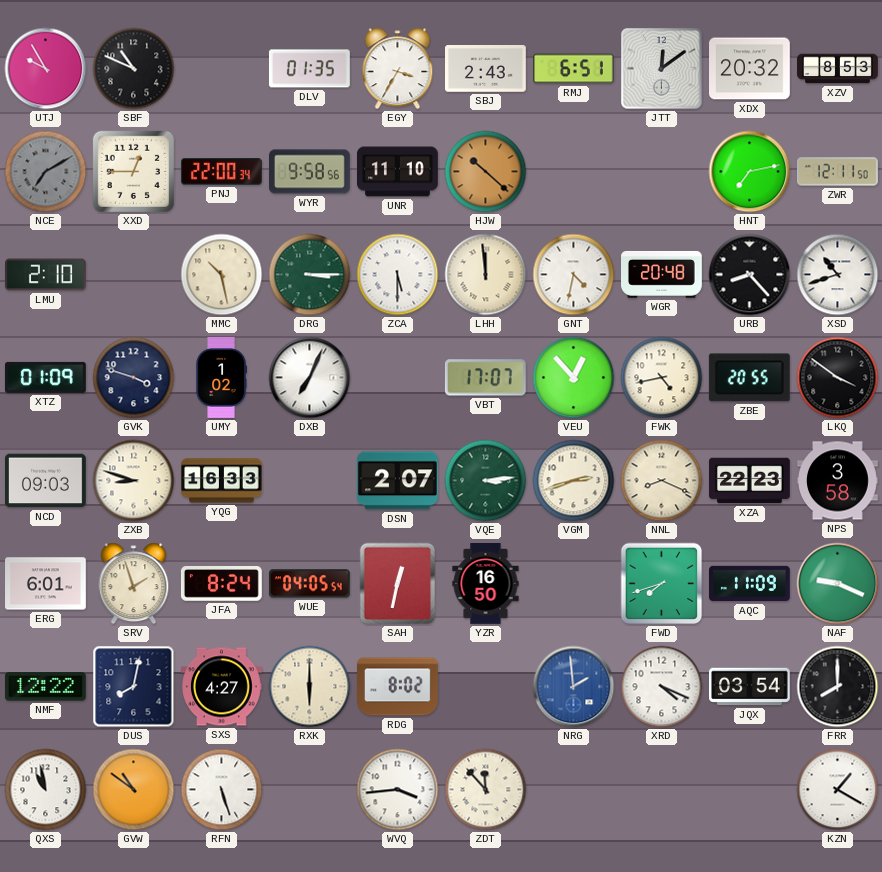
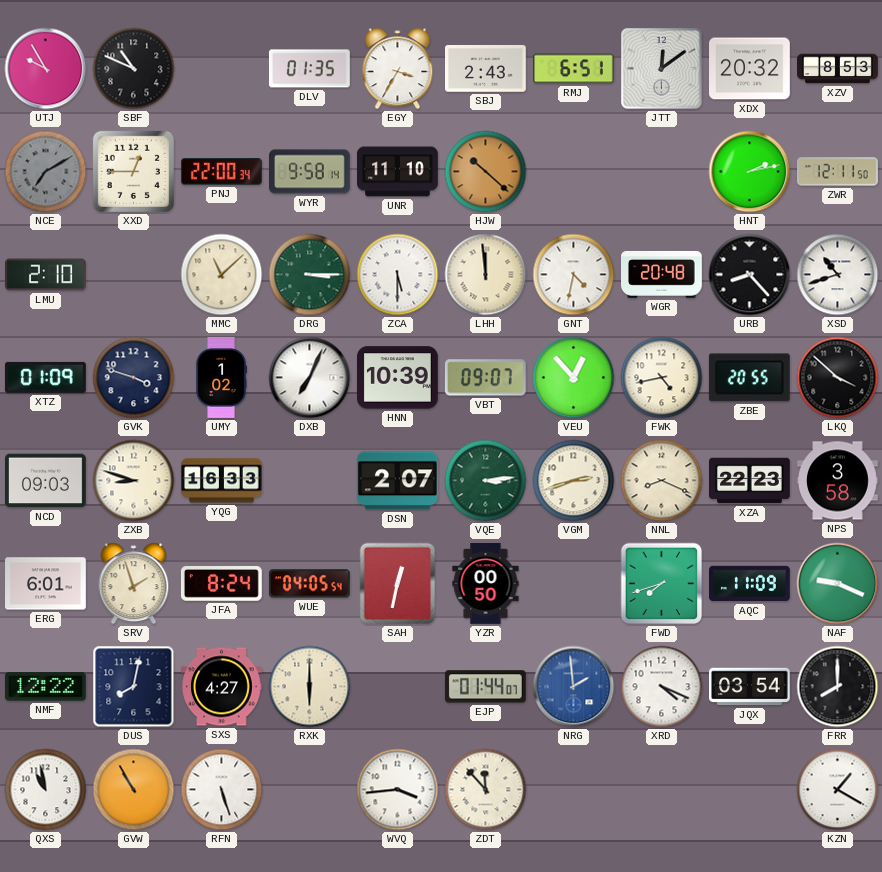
WYR: 9:58:56 -> 9:58:14
HNT: 7:13 -> 2:13
MMC: 10:28 -> 11:08
HNN: none -> 10:39
VBT: 17:07 -> 09:07
LKQ: 3:51 -> 3:52
YZR: 16:50 -> 00:50
RDG: 8:02 -> none
EJP: none -> 01:44
GVW: 10:51 -> 10:55
